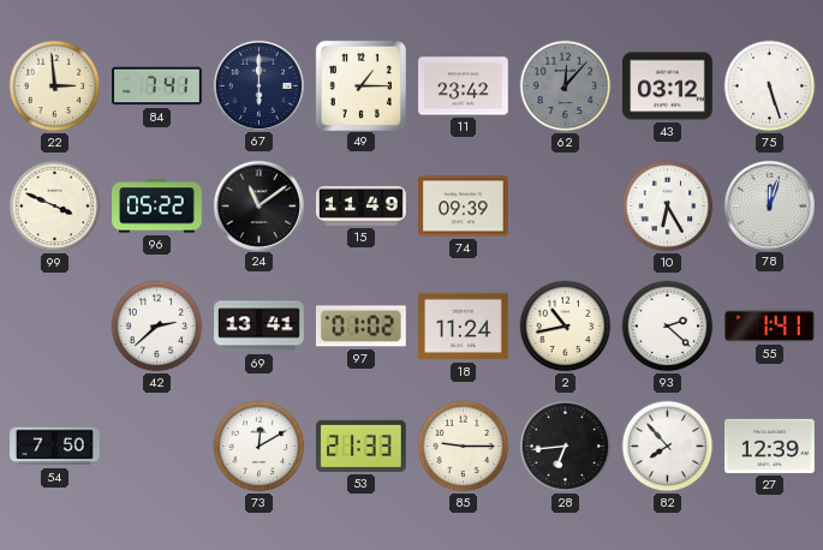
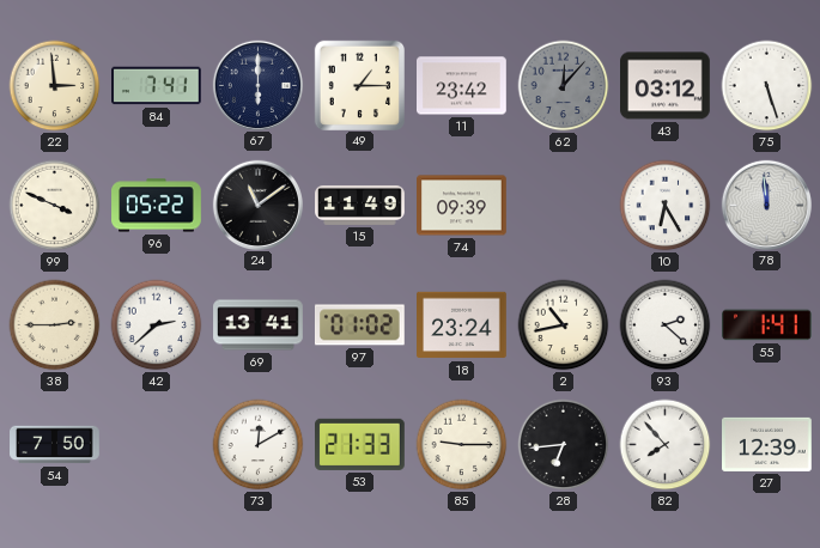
78: 12:03 -> 11:59
38: none -> 2:45
18: 11:24 -> 23:24
